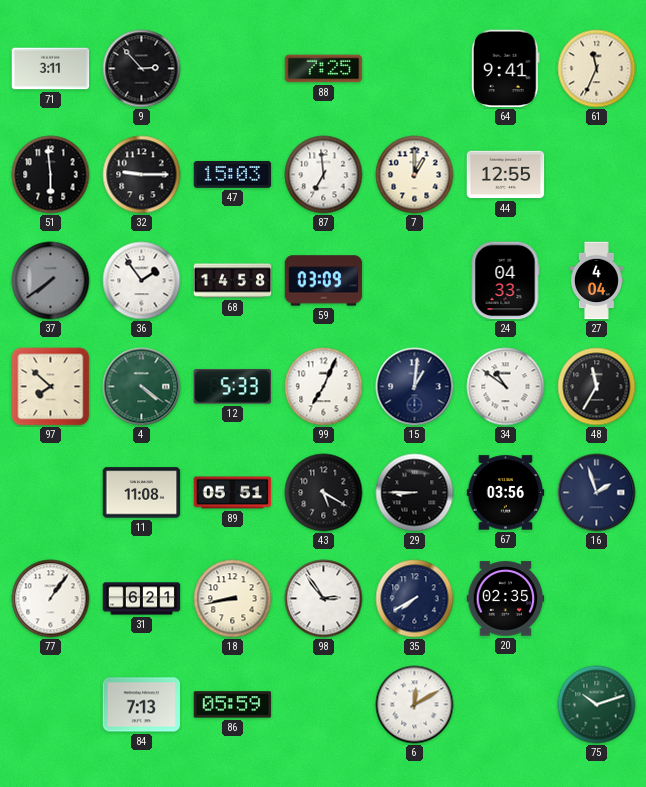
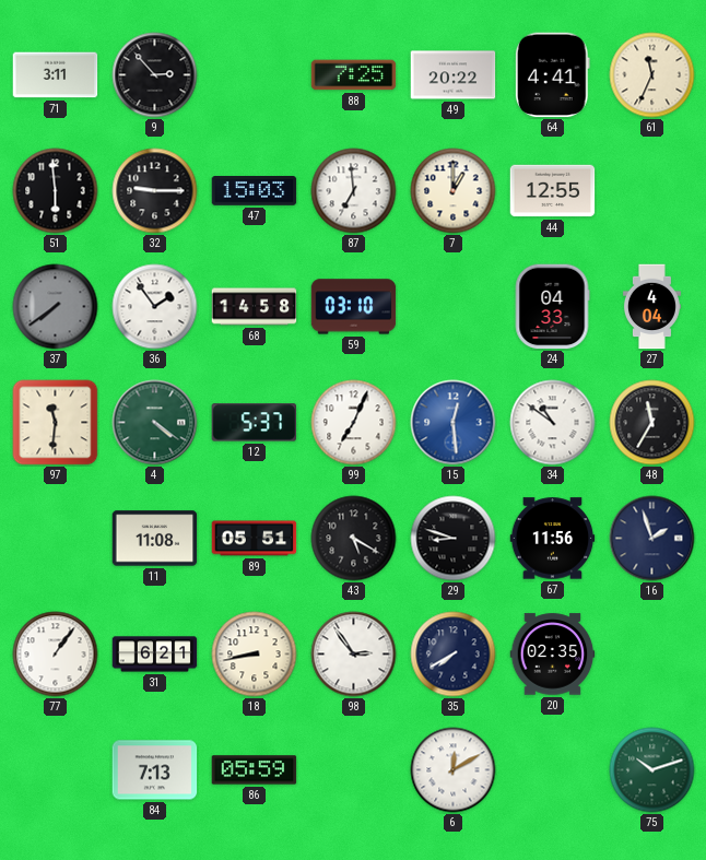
49: none -> 20:22
64: 9:41 -> 4:41
59: 03:09 -> 03:10
97: 7:52 -> 11:31
12: 5:33 -> 5:37
15: 1:01 -> 12:29
15 dial: navy -> blue
29: 8:45 -> 8:48
67: 03:56 -> 11:56
